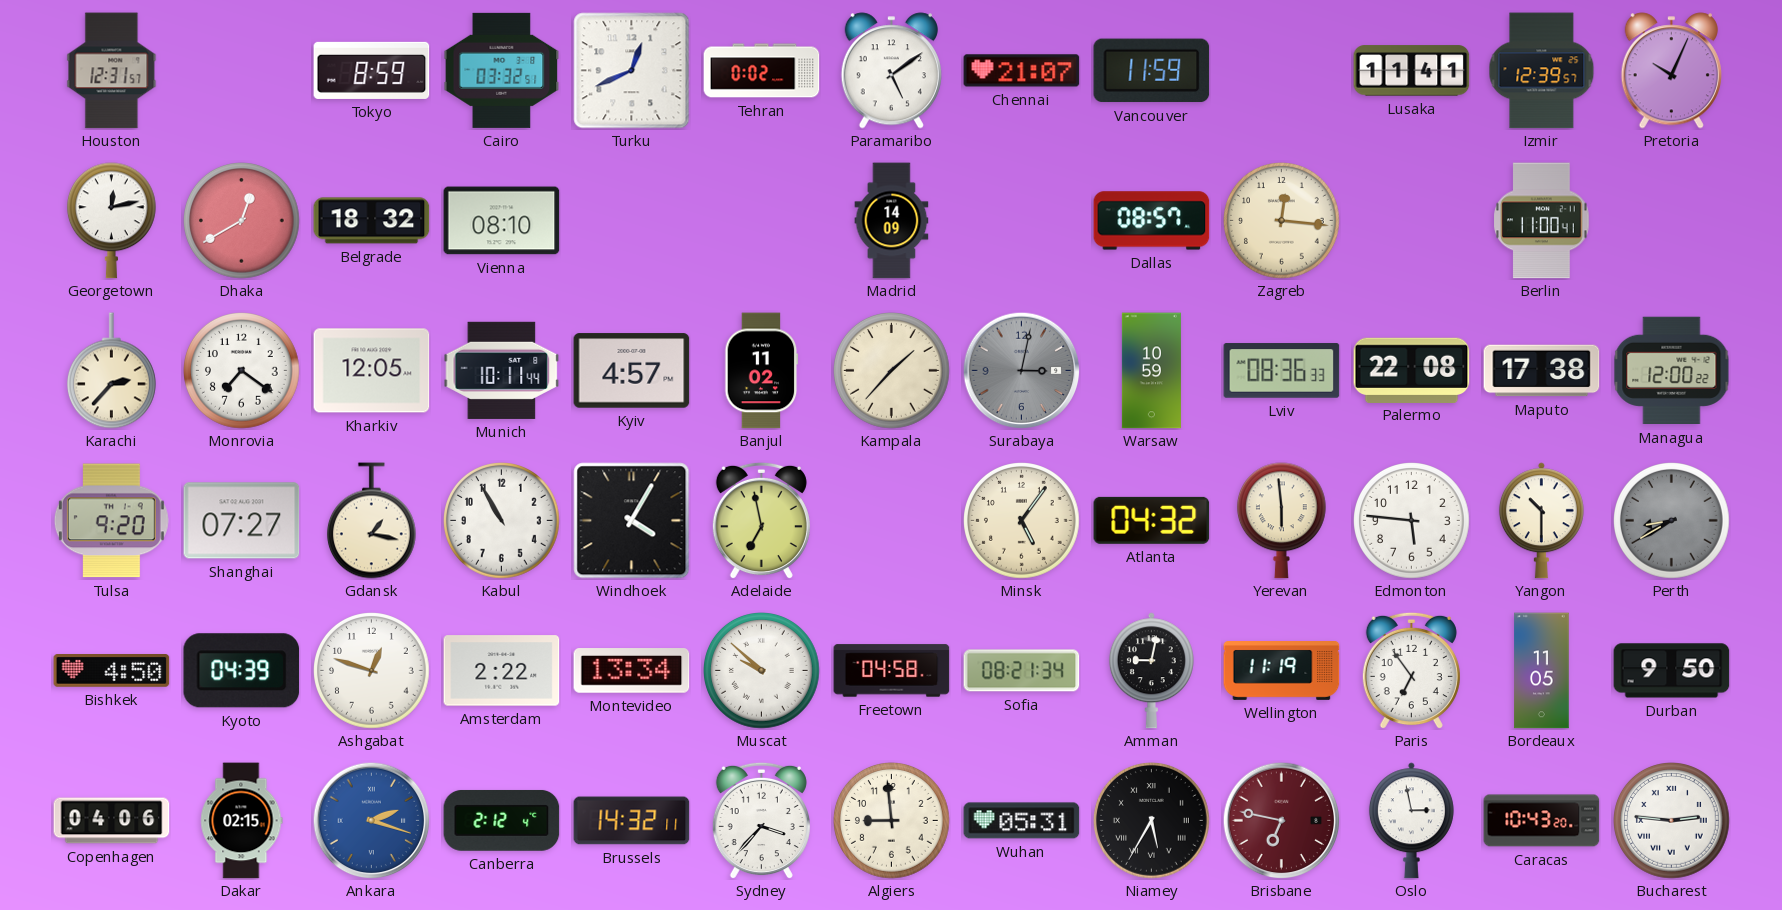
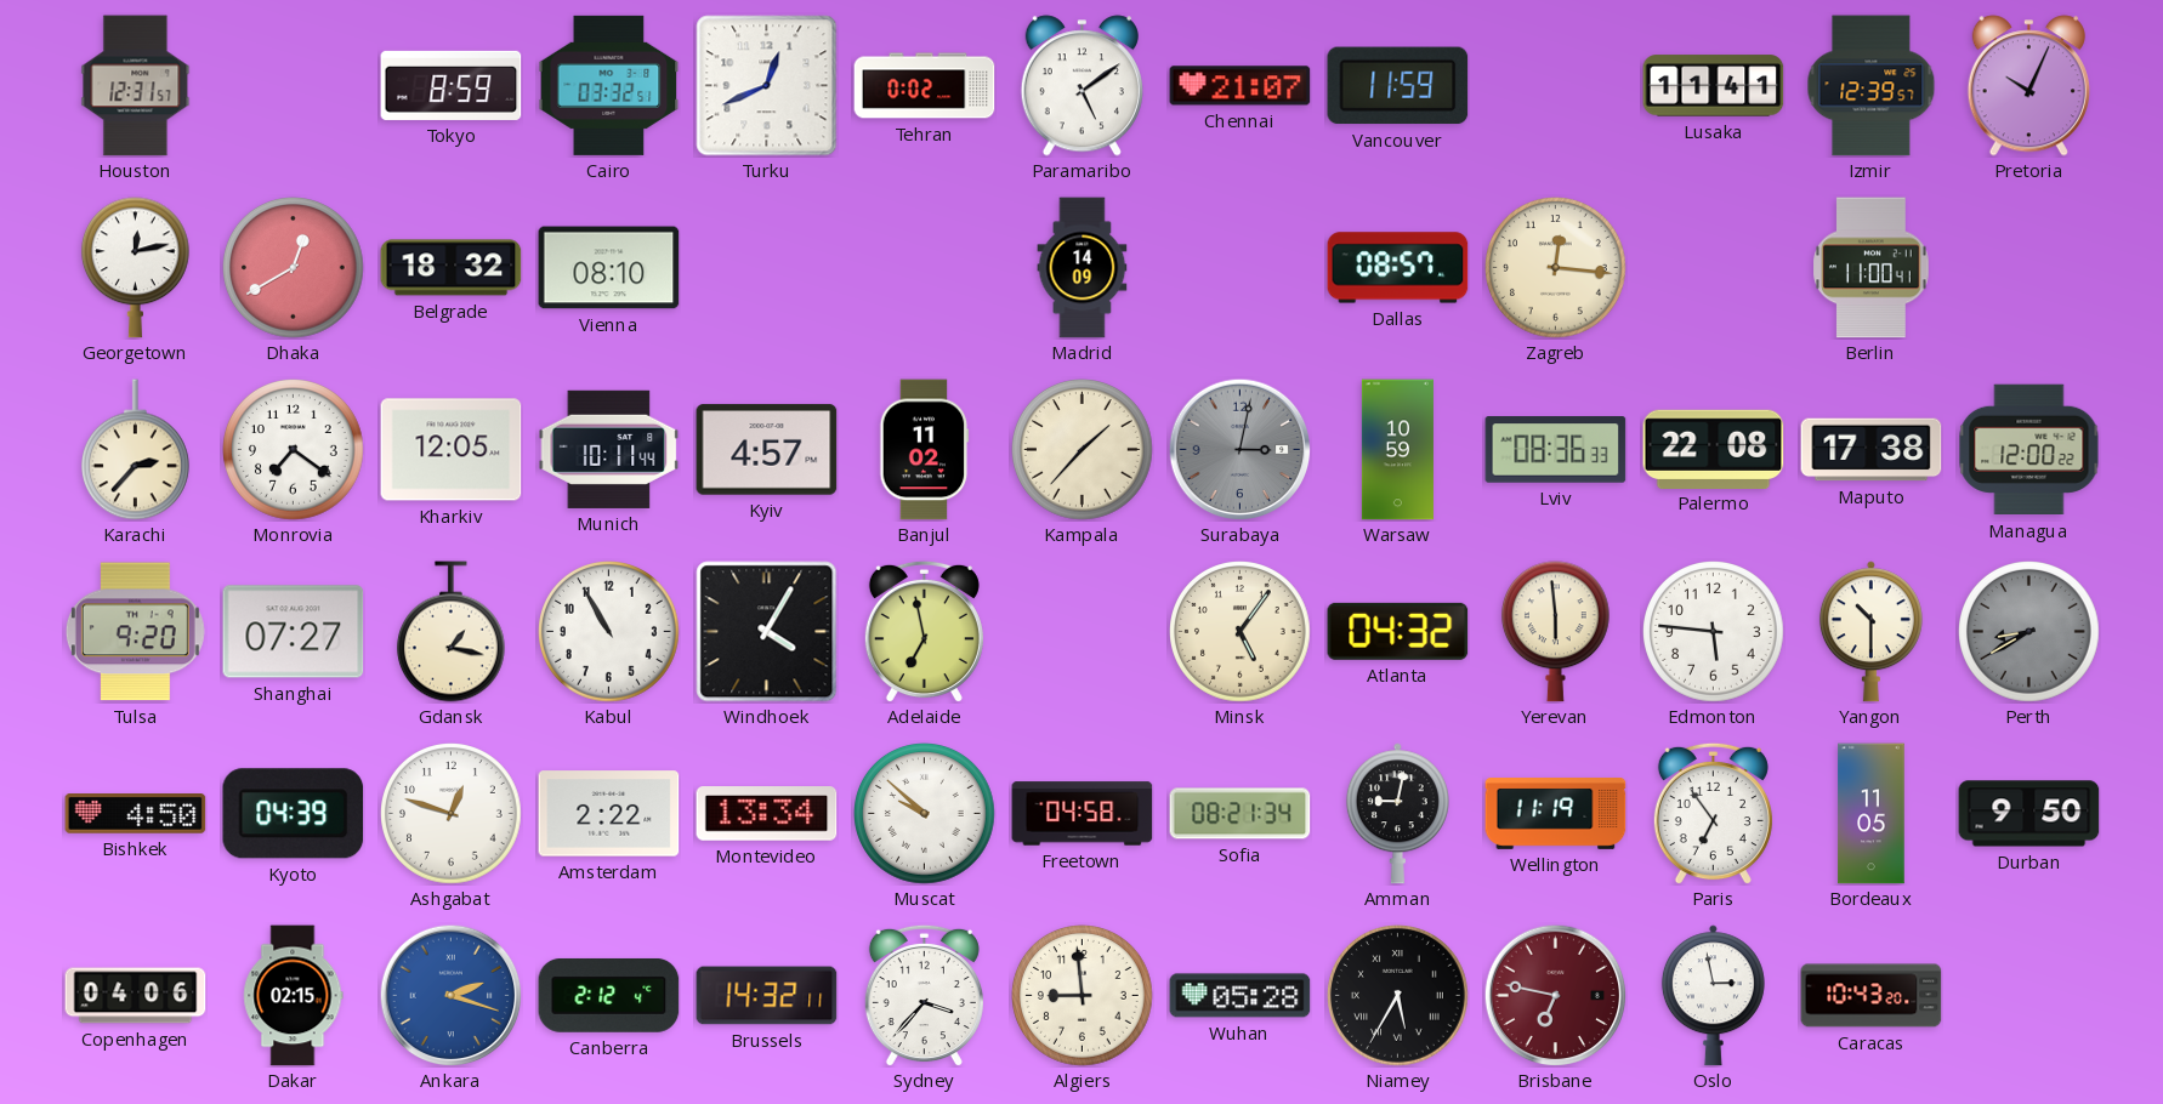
Wuhan: 05:31 -> 05:28
Bucharest: 2:46 -> none
